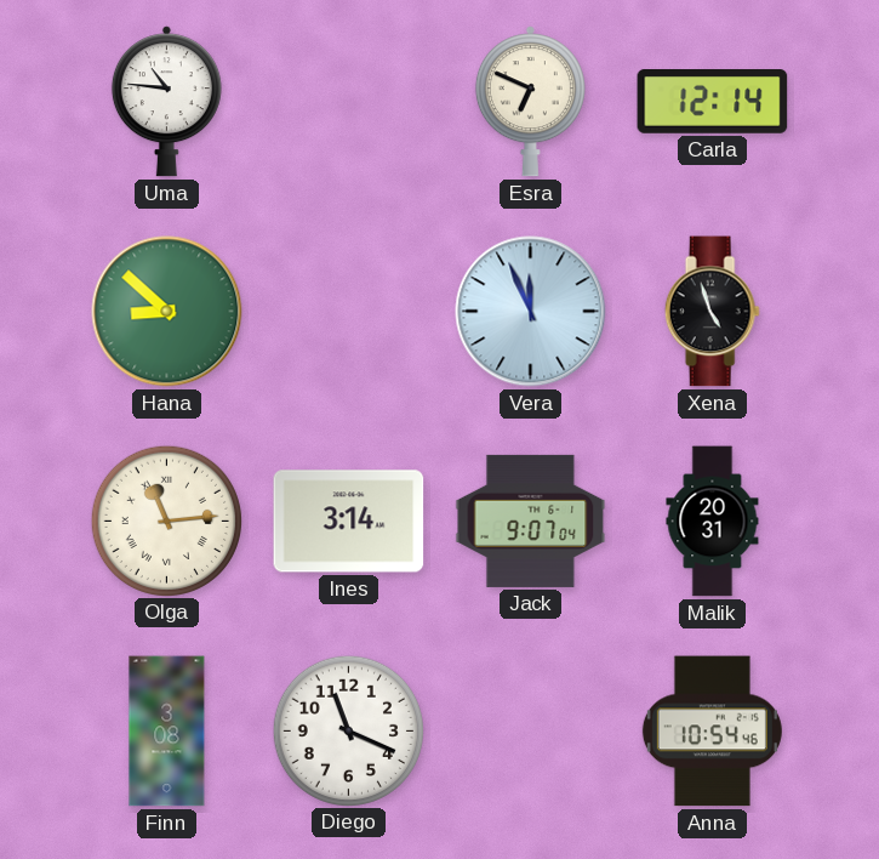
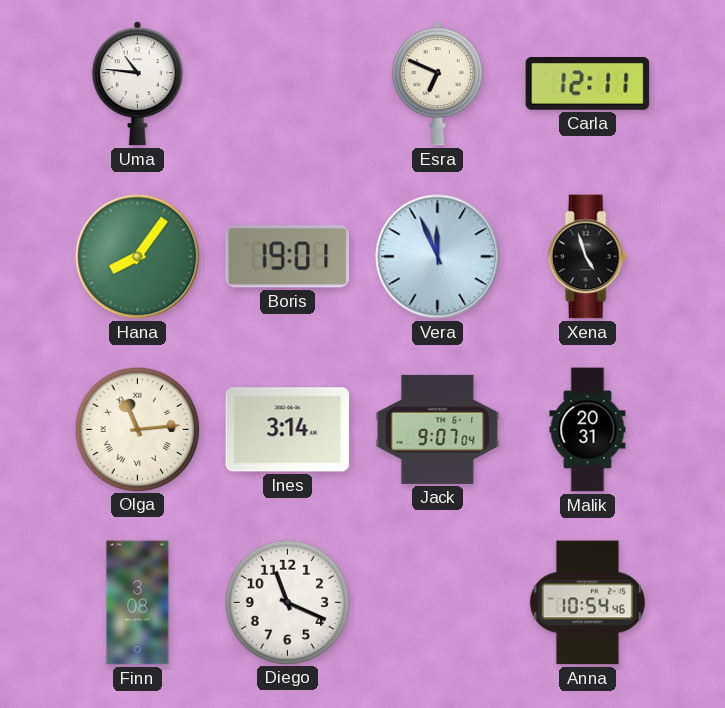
Carla: 12:14 -> 12:11
Hana: 8:52 -> 8:06
Boris: none -> 19:01
